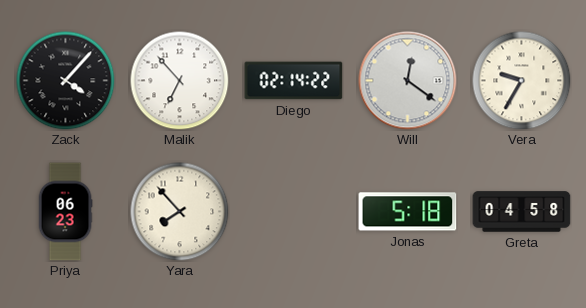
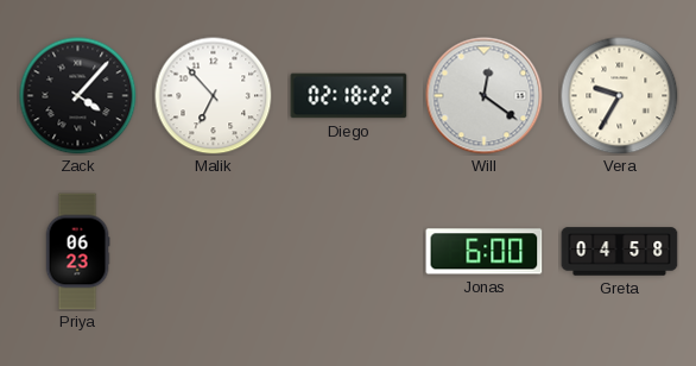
Diego: 02:14 -> 02:18
Yara: 7:53 -> none
Jonas: 5:18 -> 6:00
